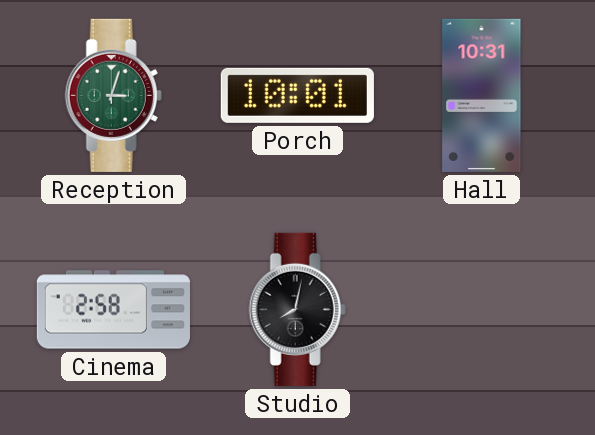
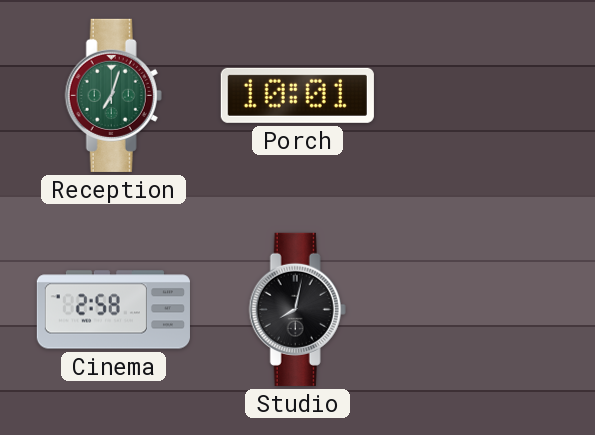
Reception: 3:03 -> 7:03
Hall: 10:31 -> none
